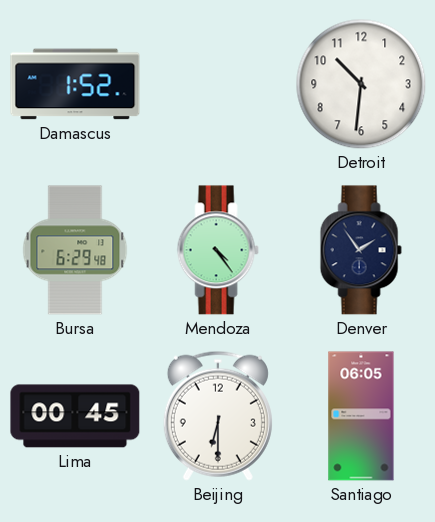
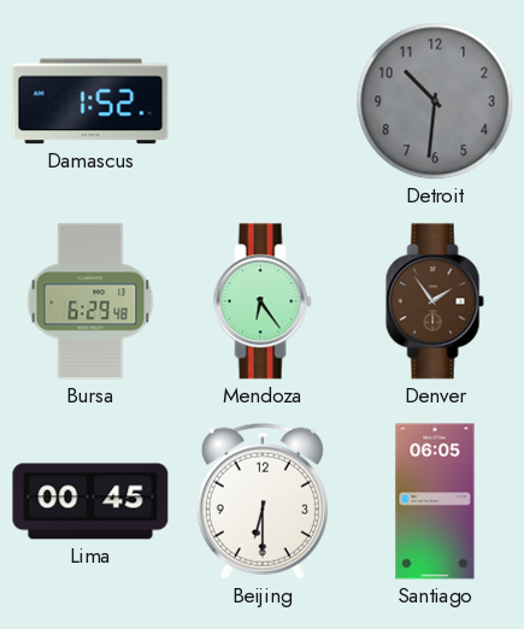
Detroit dial: white -> grey
Mendoza: 4:24 -> 6:24
Denver dial: navy -> brown
